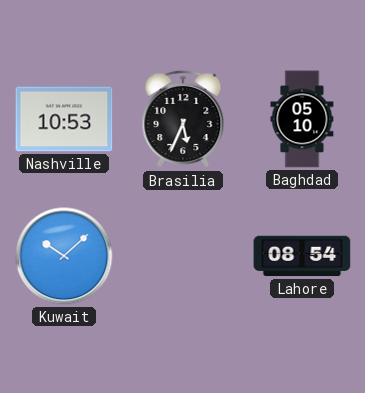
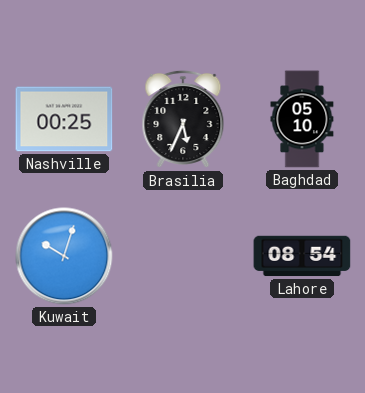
Nashville: 10:53 -> 00:25
Kuwait: 10:08 -> 10:03
